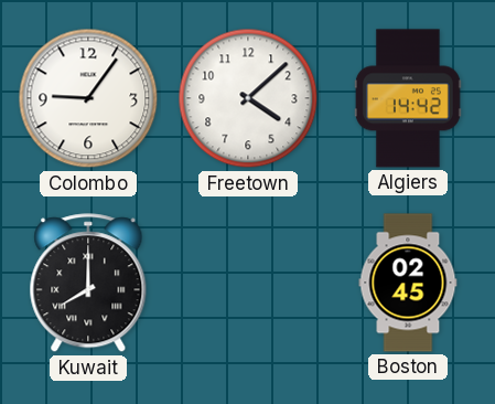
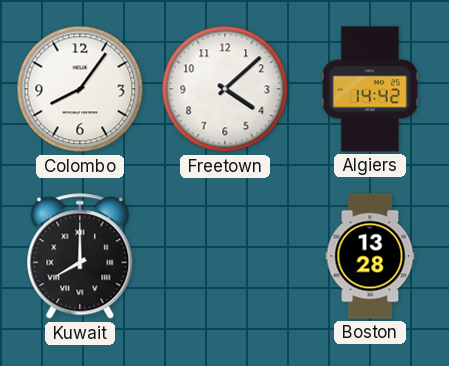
Colombo: 9:06 -> 8:06
Boston: 02:45 -> 13:28
